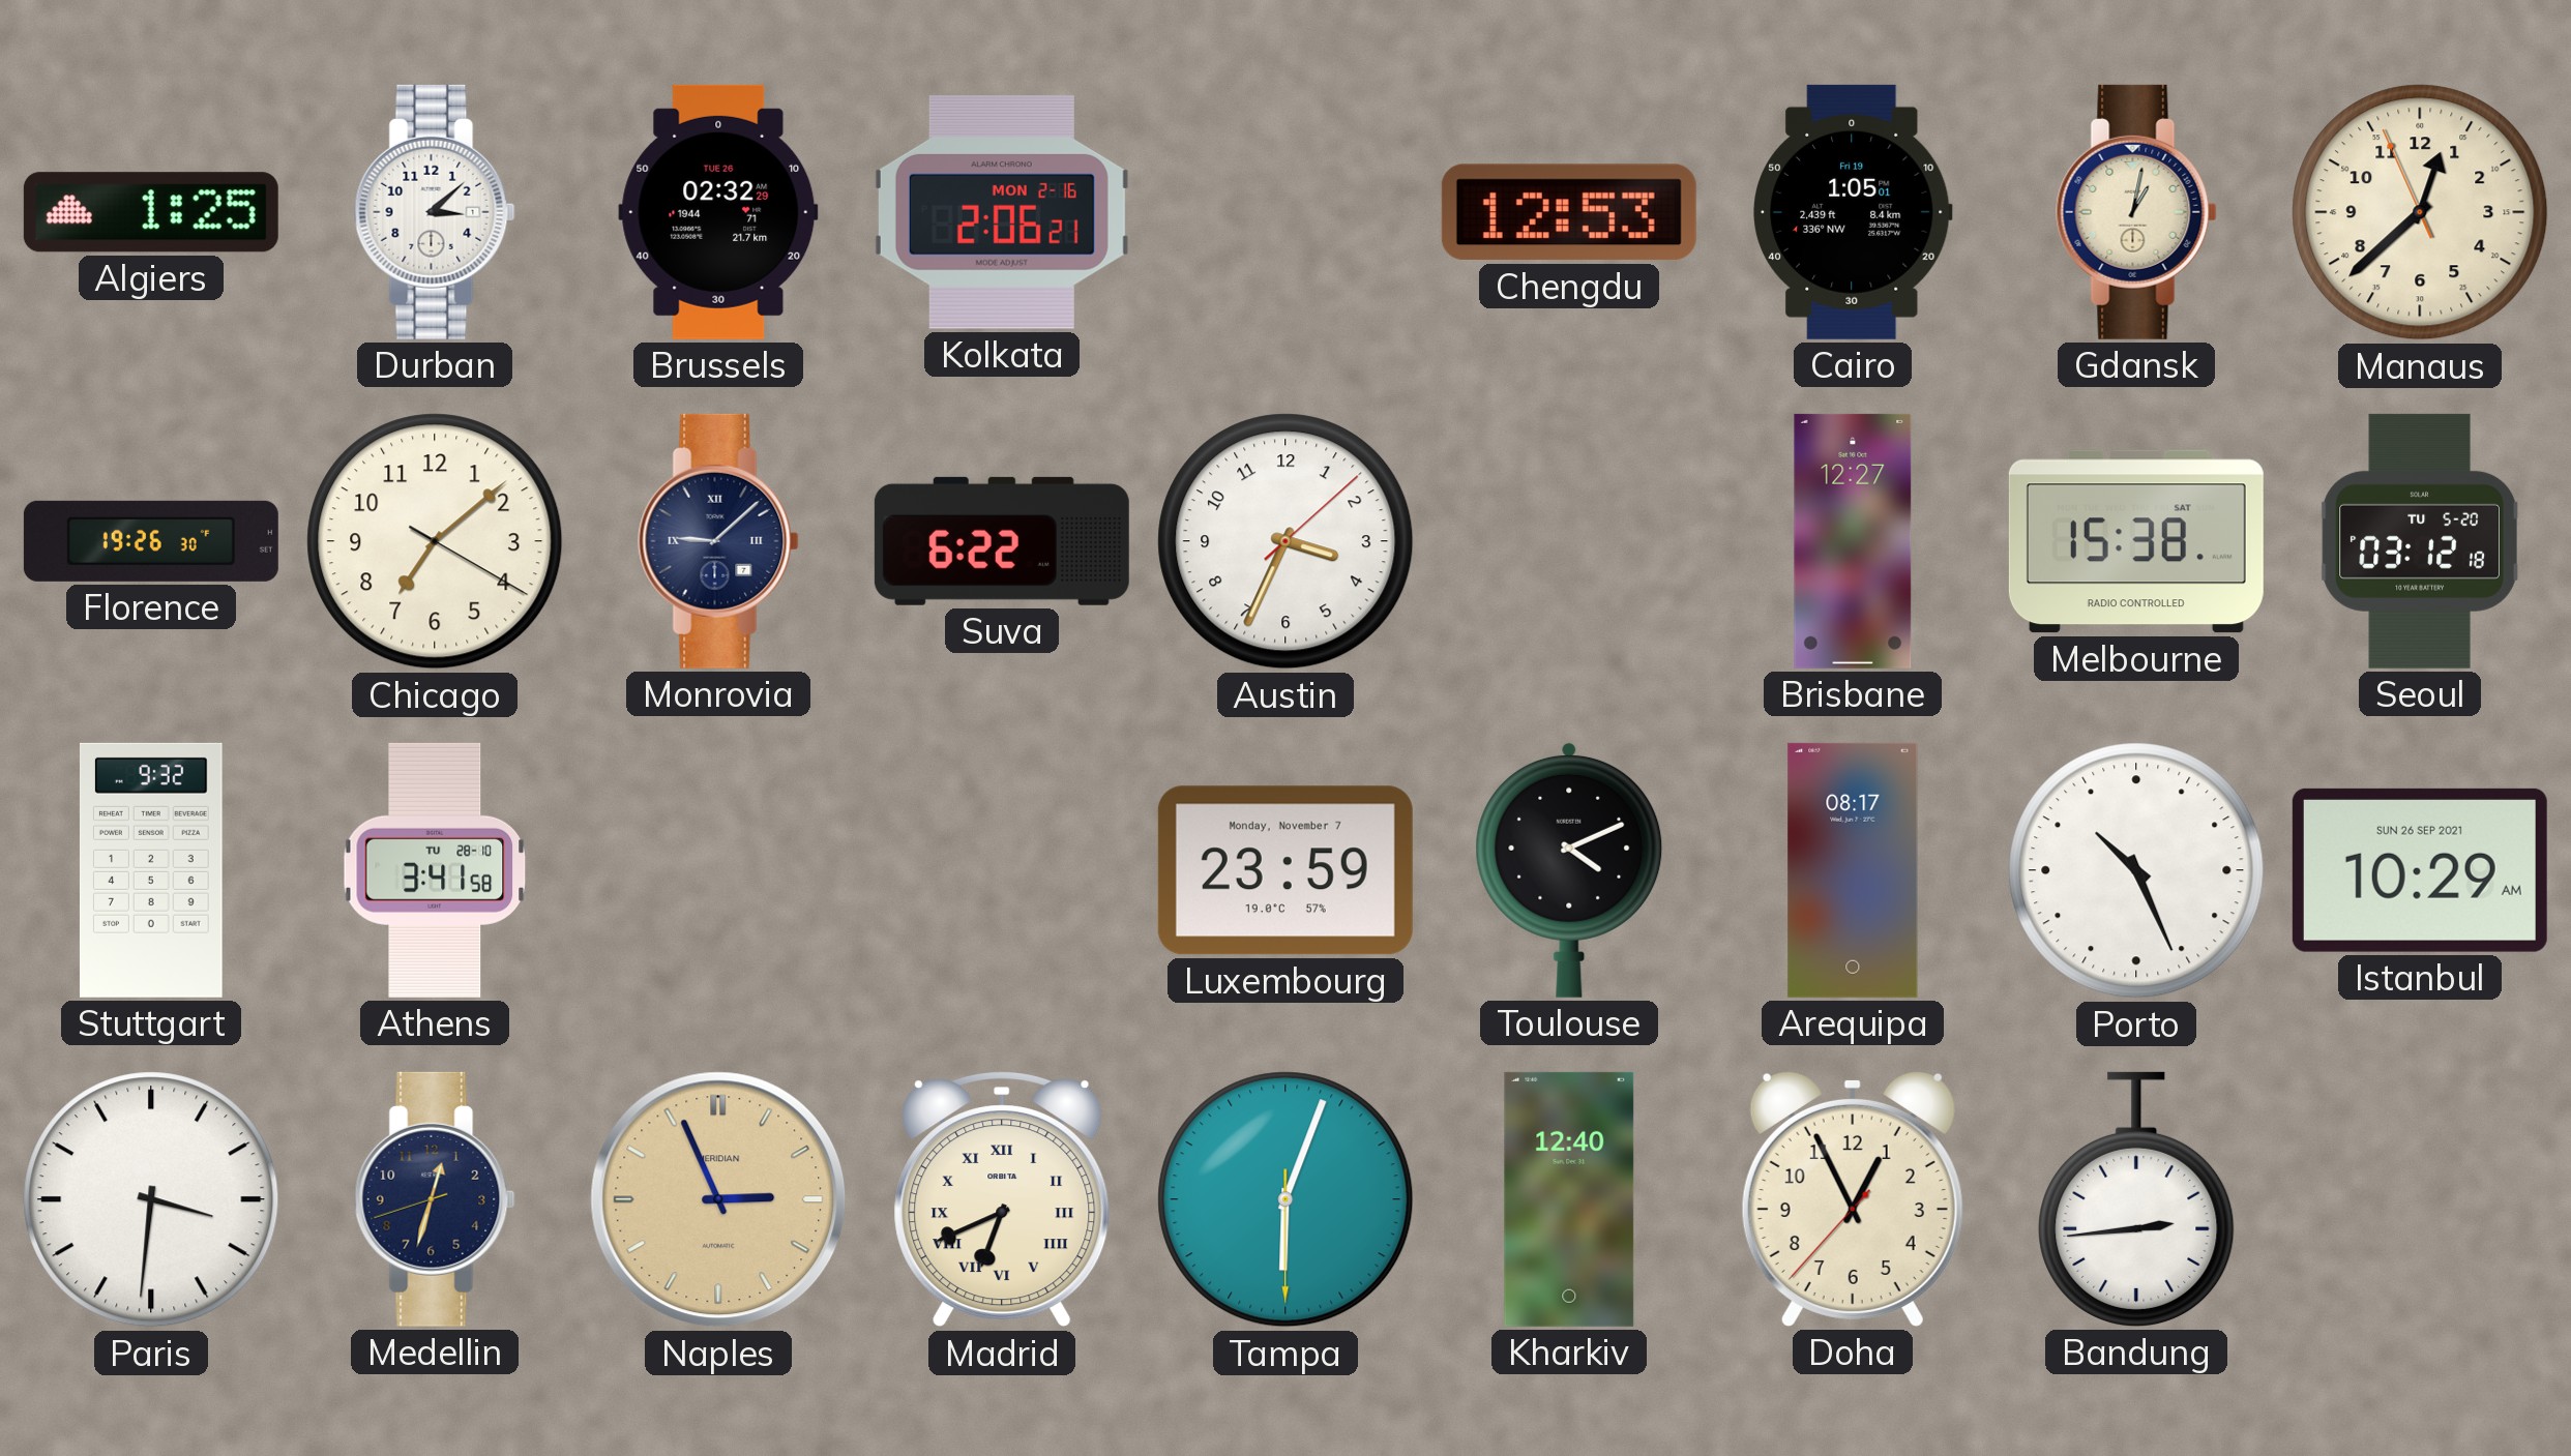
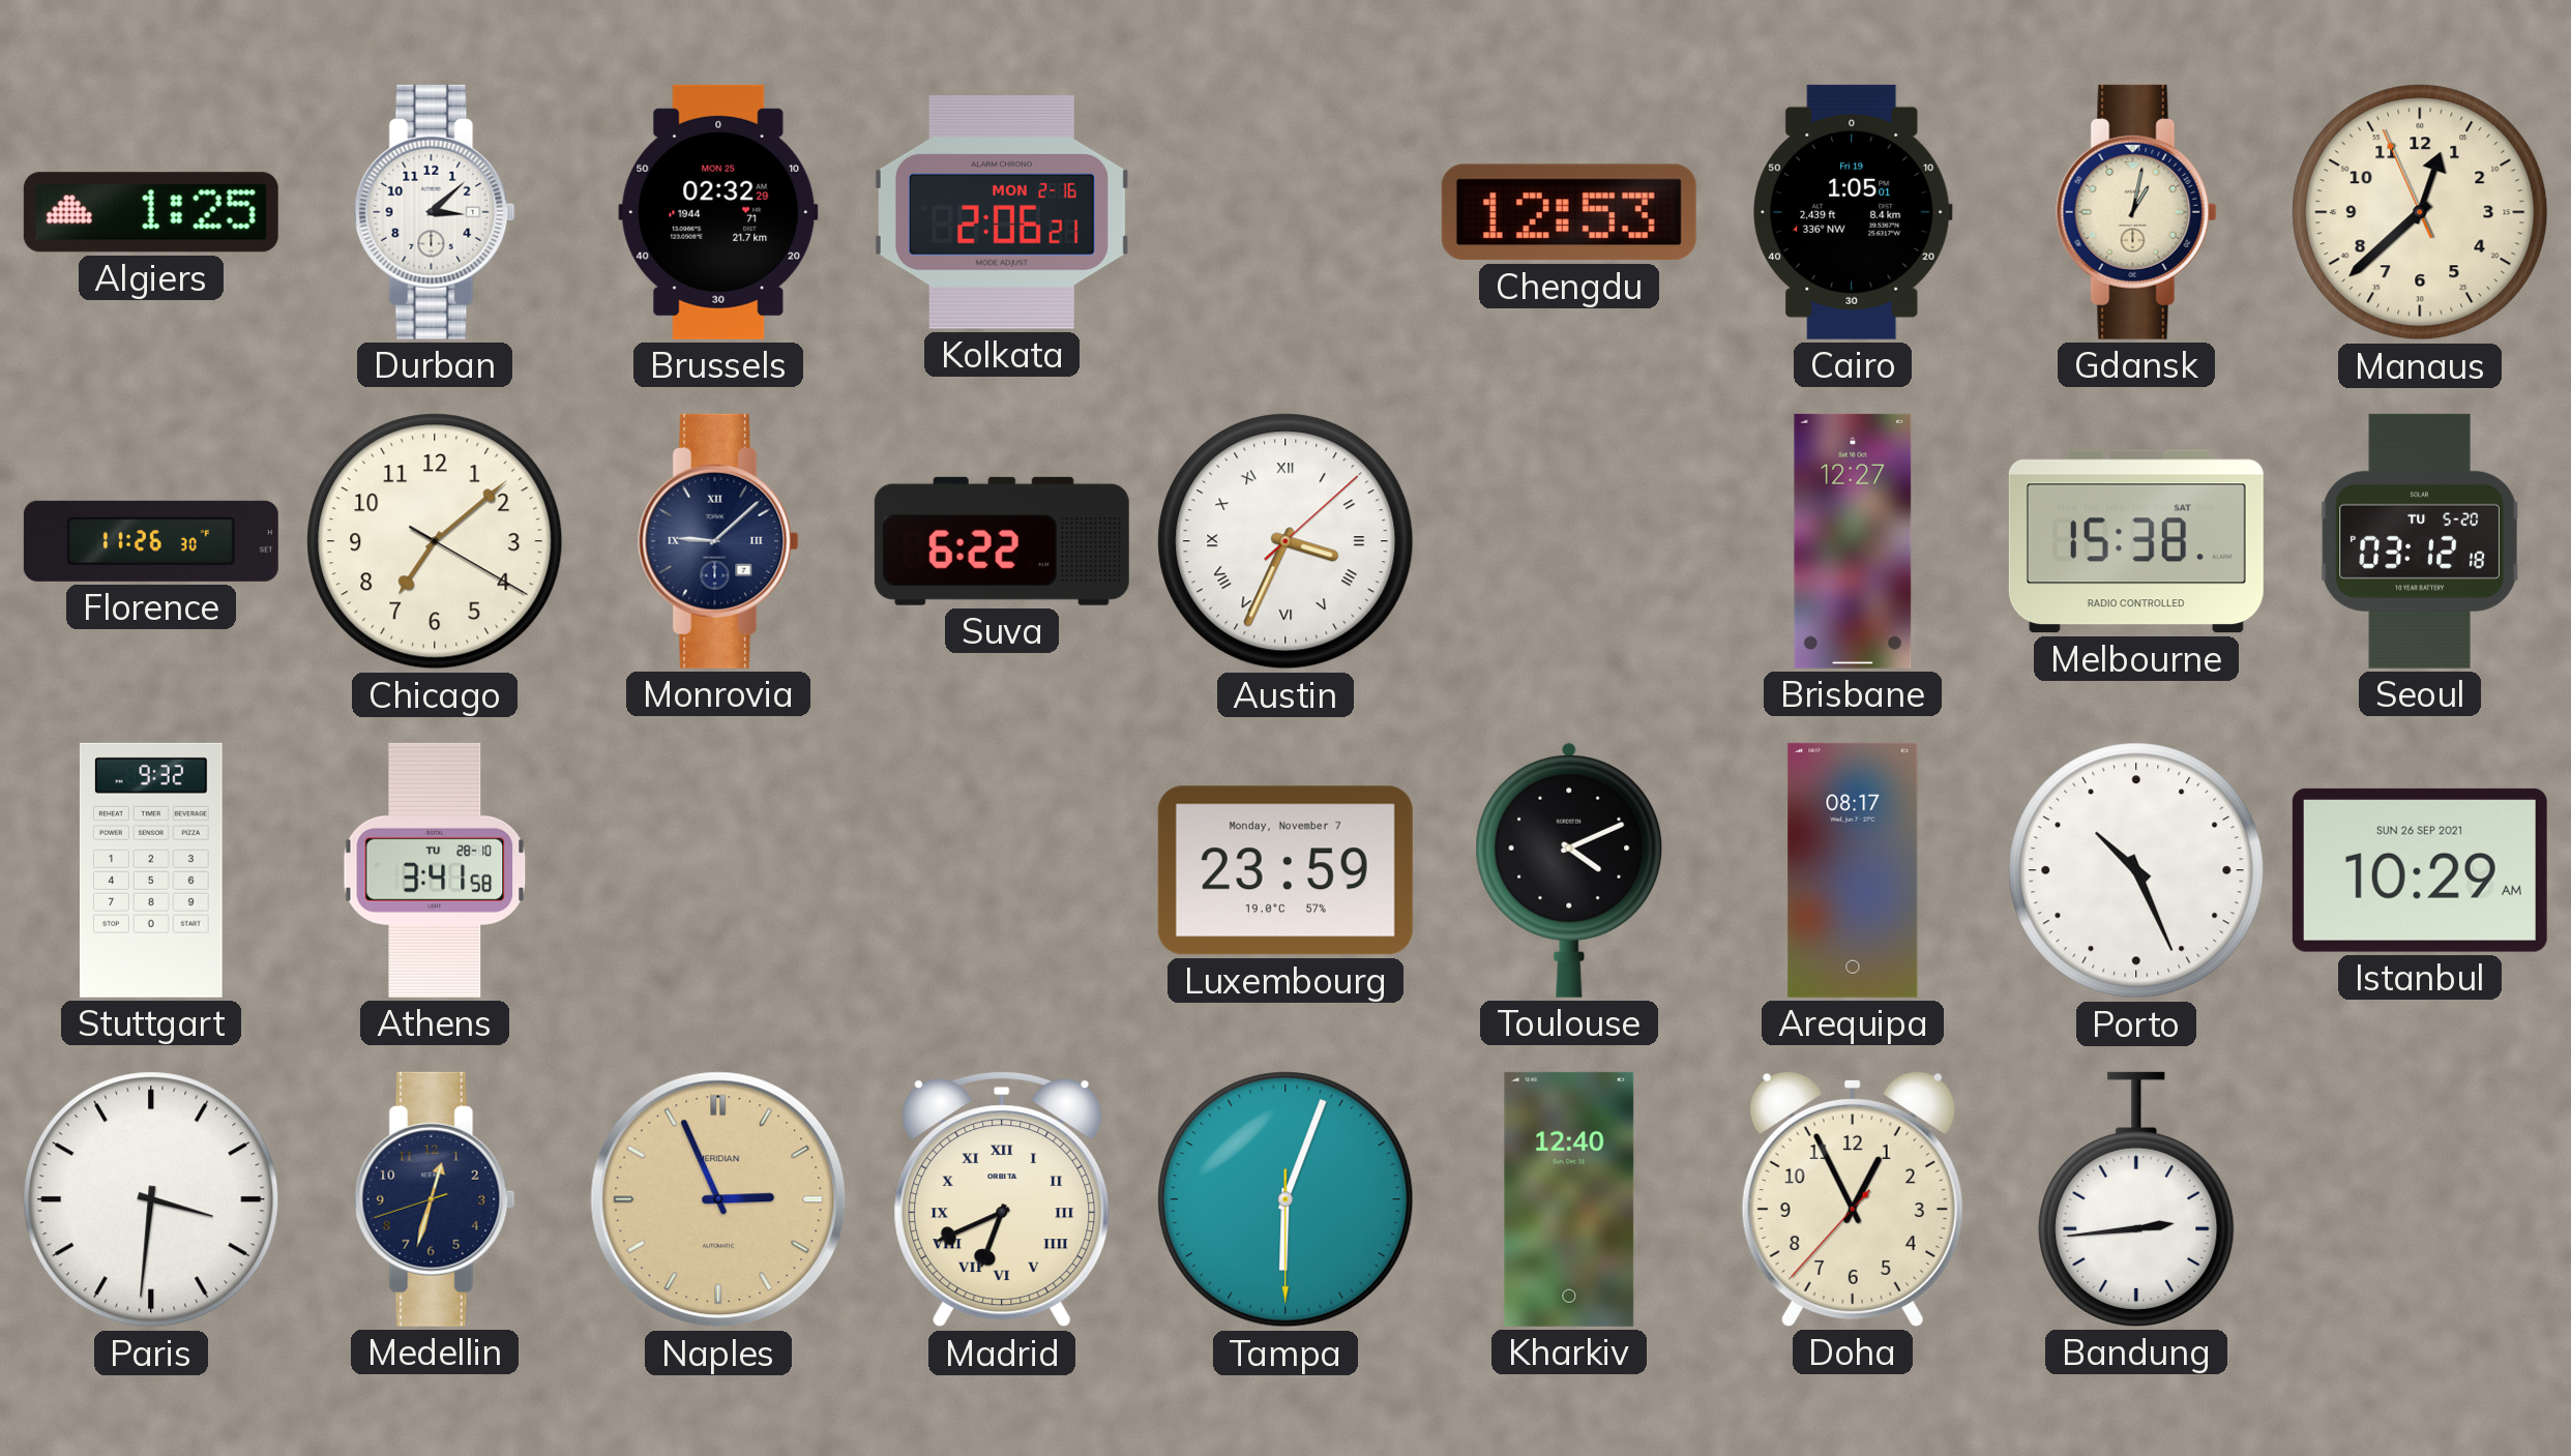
Brussels date: TUE 26 -> MON 25
Florence: 19:26 -> 11:26
Austin numerals: Arabic -> Roman
